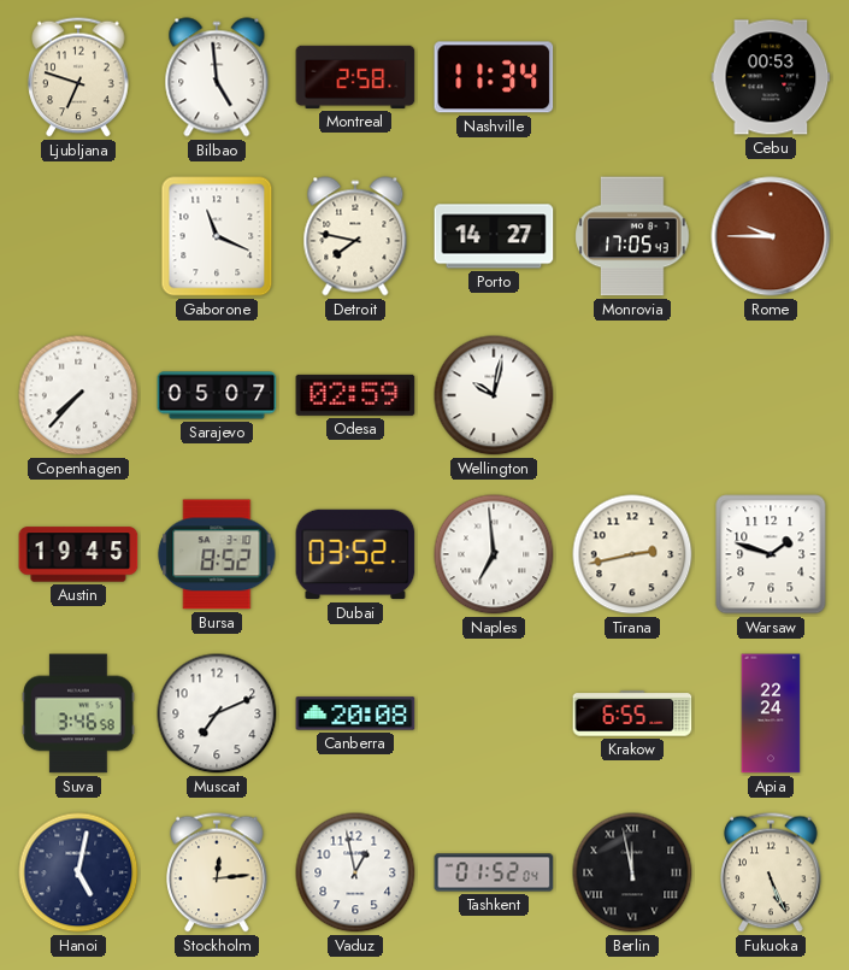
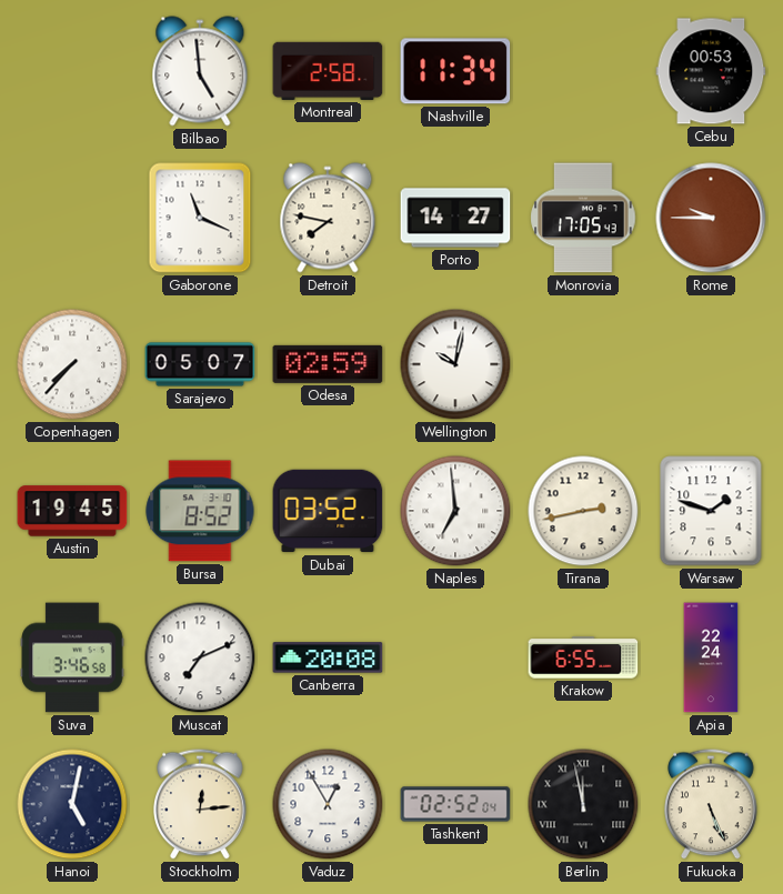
Ljubljana: 6:48 -> none
Vaduz: 12:58 -> 12:55
Tashkent: 01:52 -> 02:52
